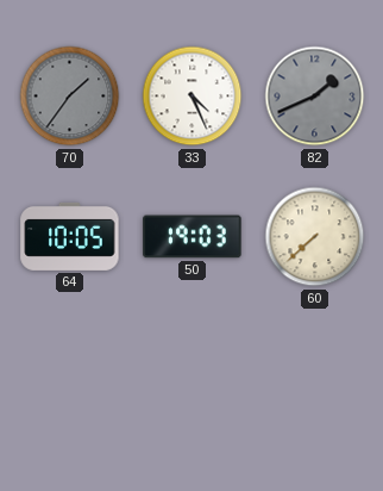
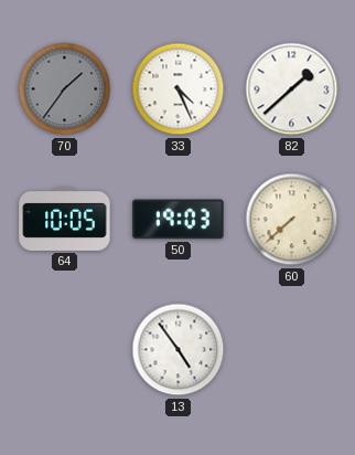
82: 1:41 -> 1:38
82 dial: grey -> white
13: none -> 4:54
